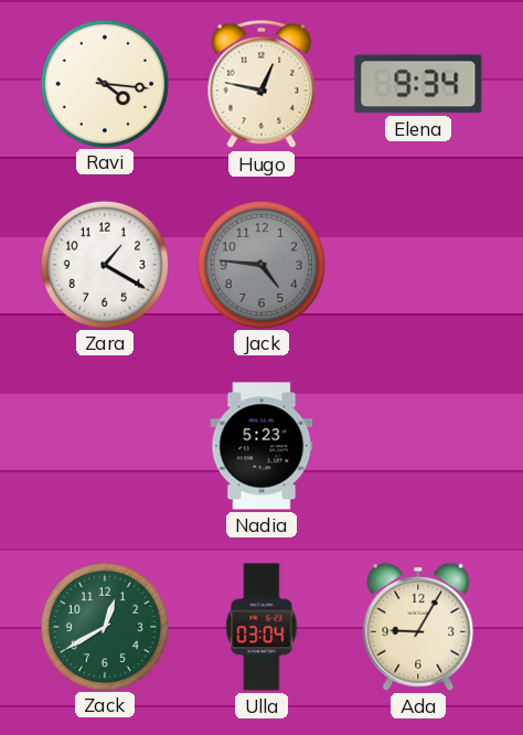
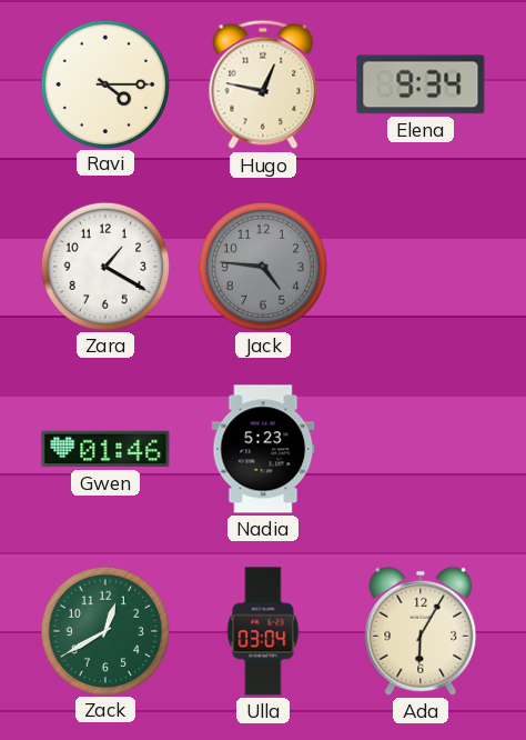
Ravi: 4:16 -> 4:15
Gwen: none -> 01:46
Ada: 9:05 -> 6:05
